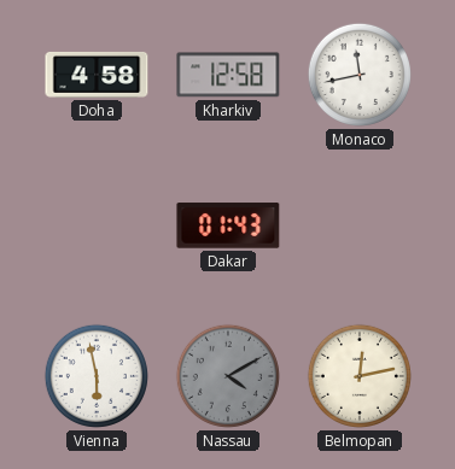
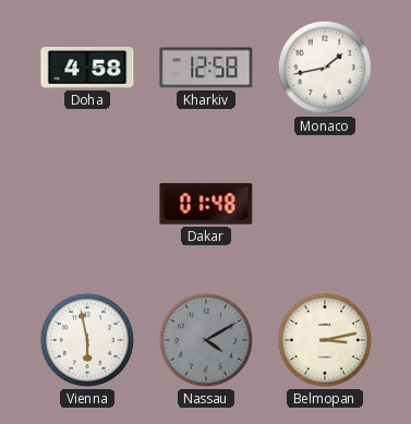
Monaco: 11:43 -> 1:43
Dakar: 01:43 -> 01:48
Belmopan: 12:13 -> 3:13
